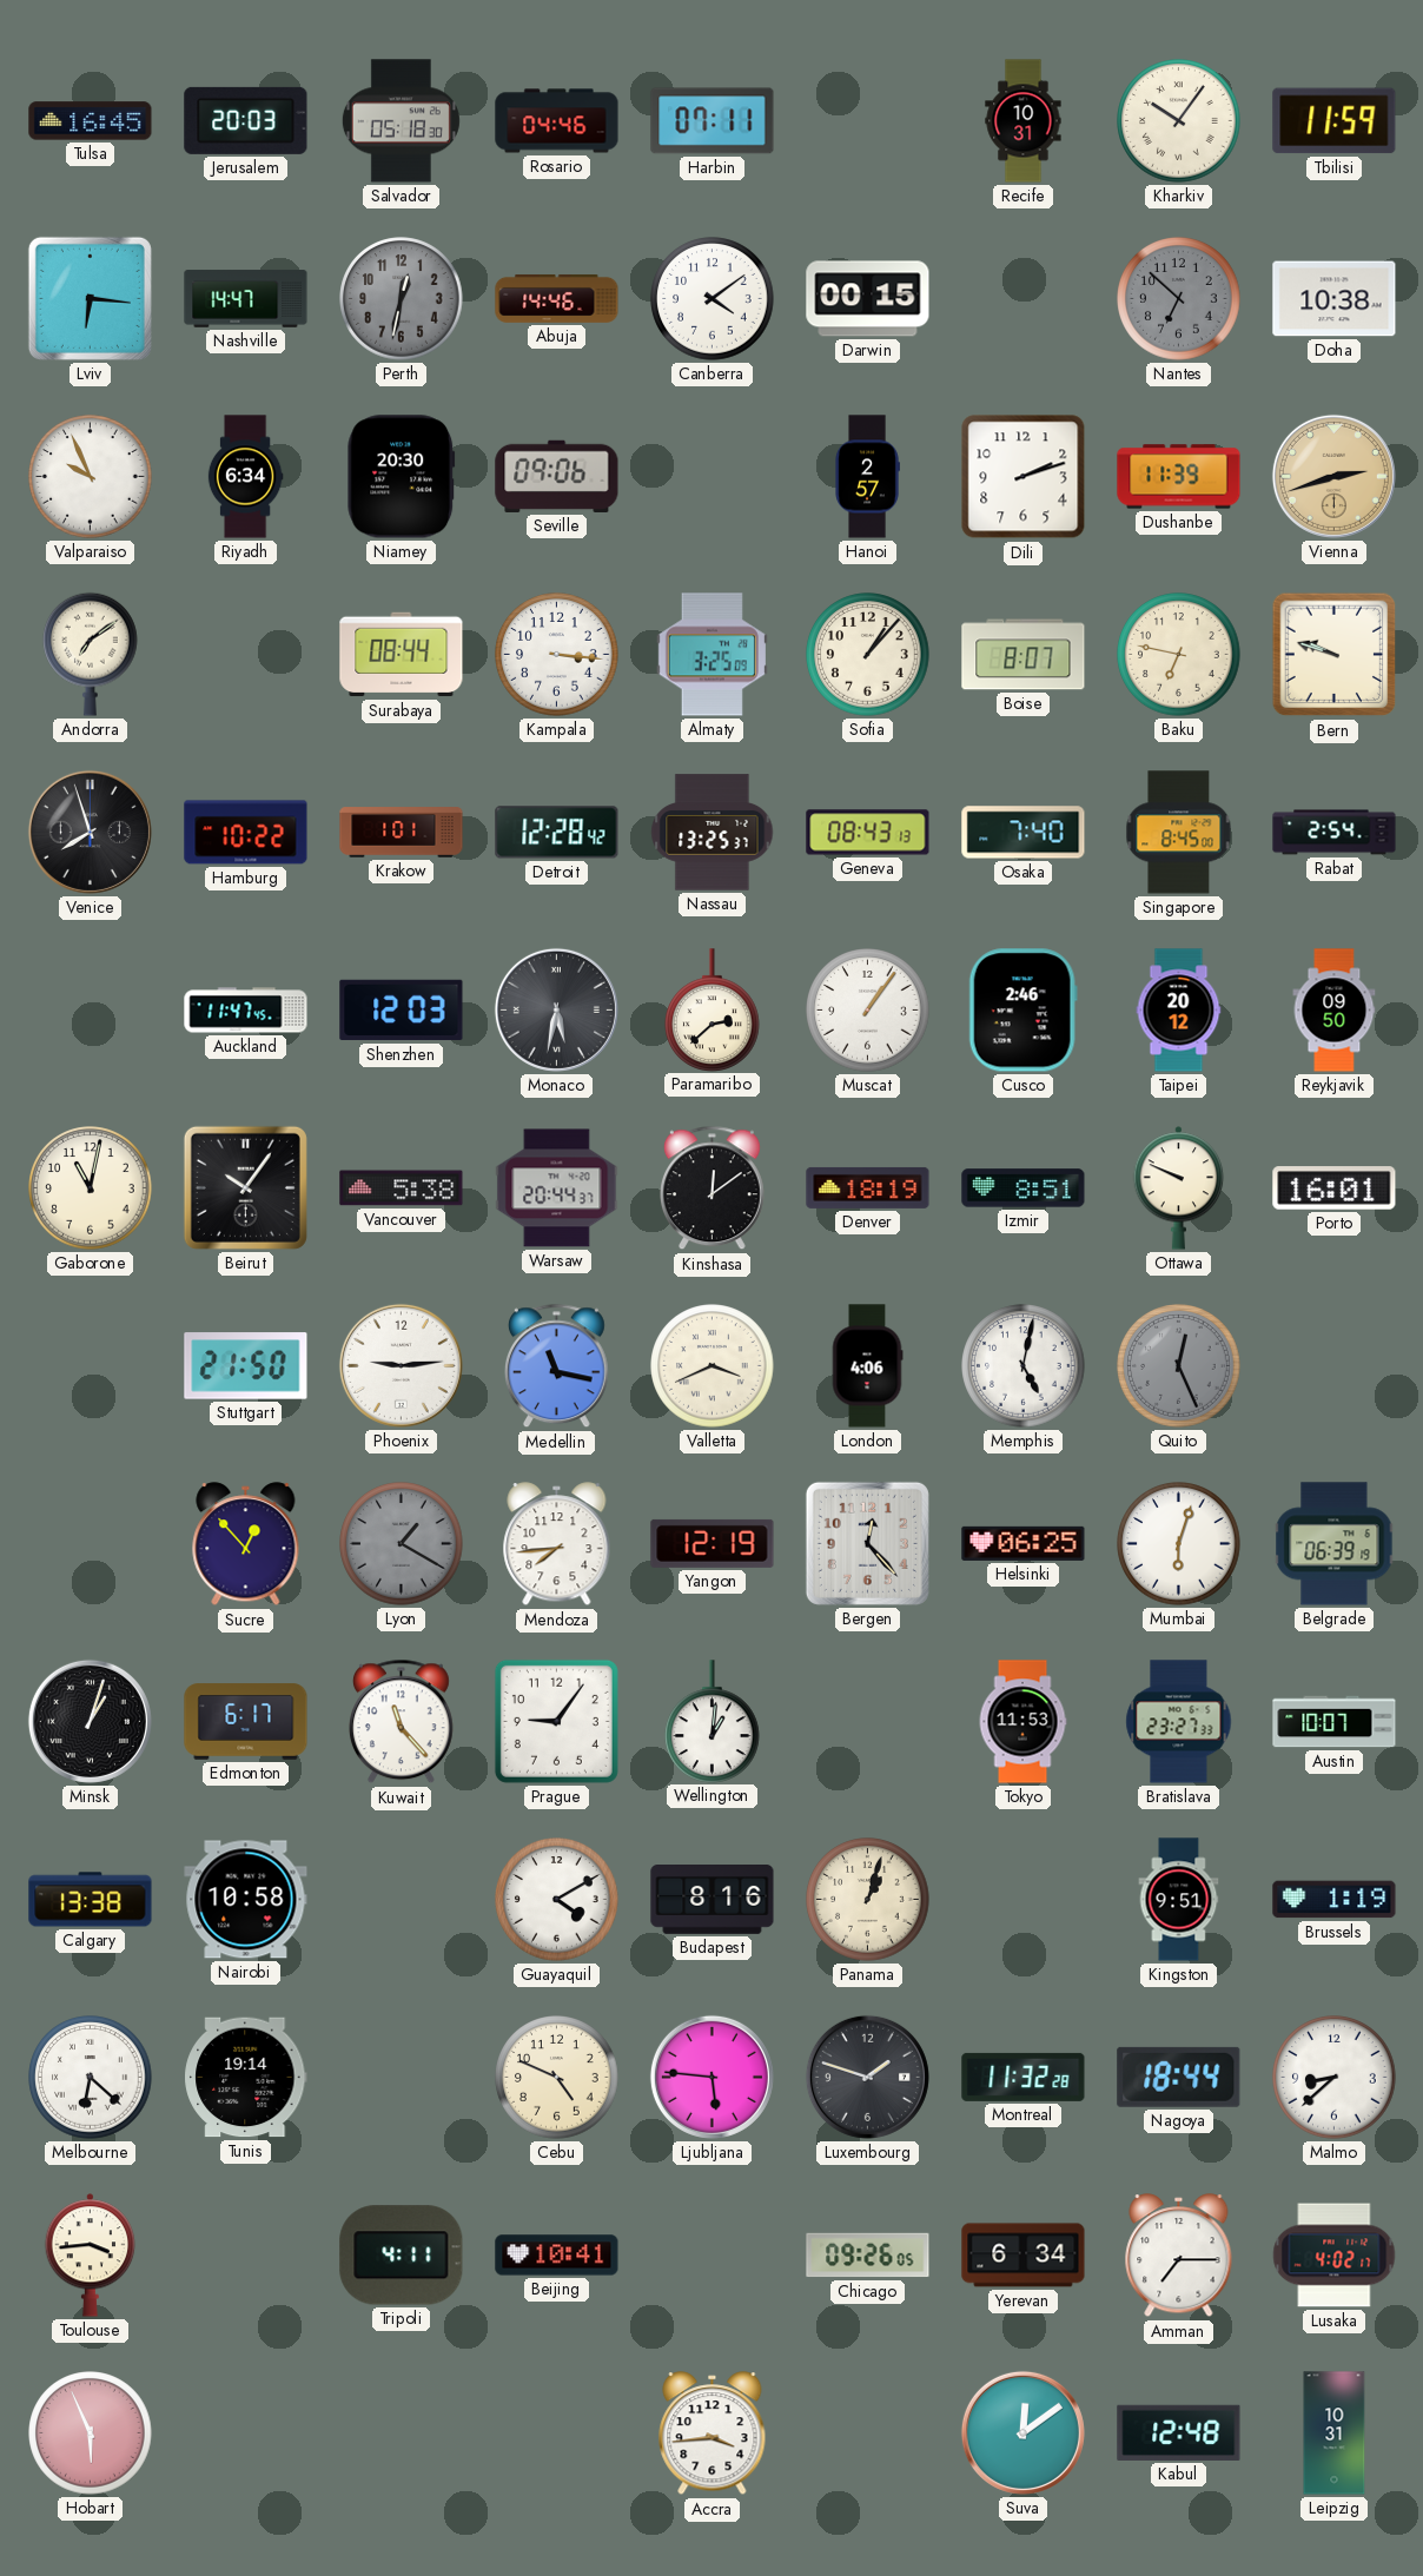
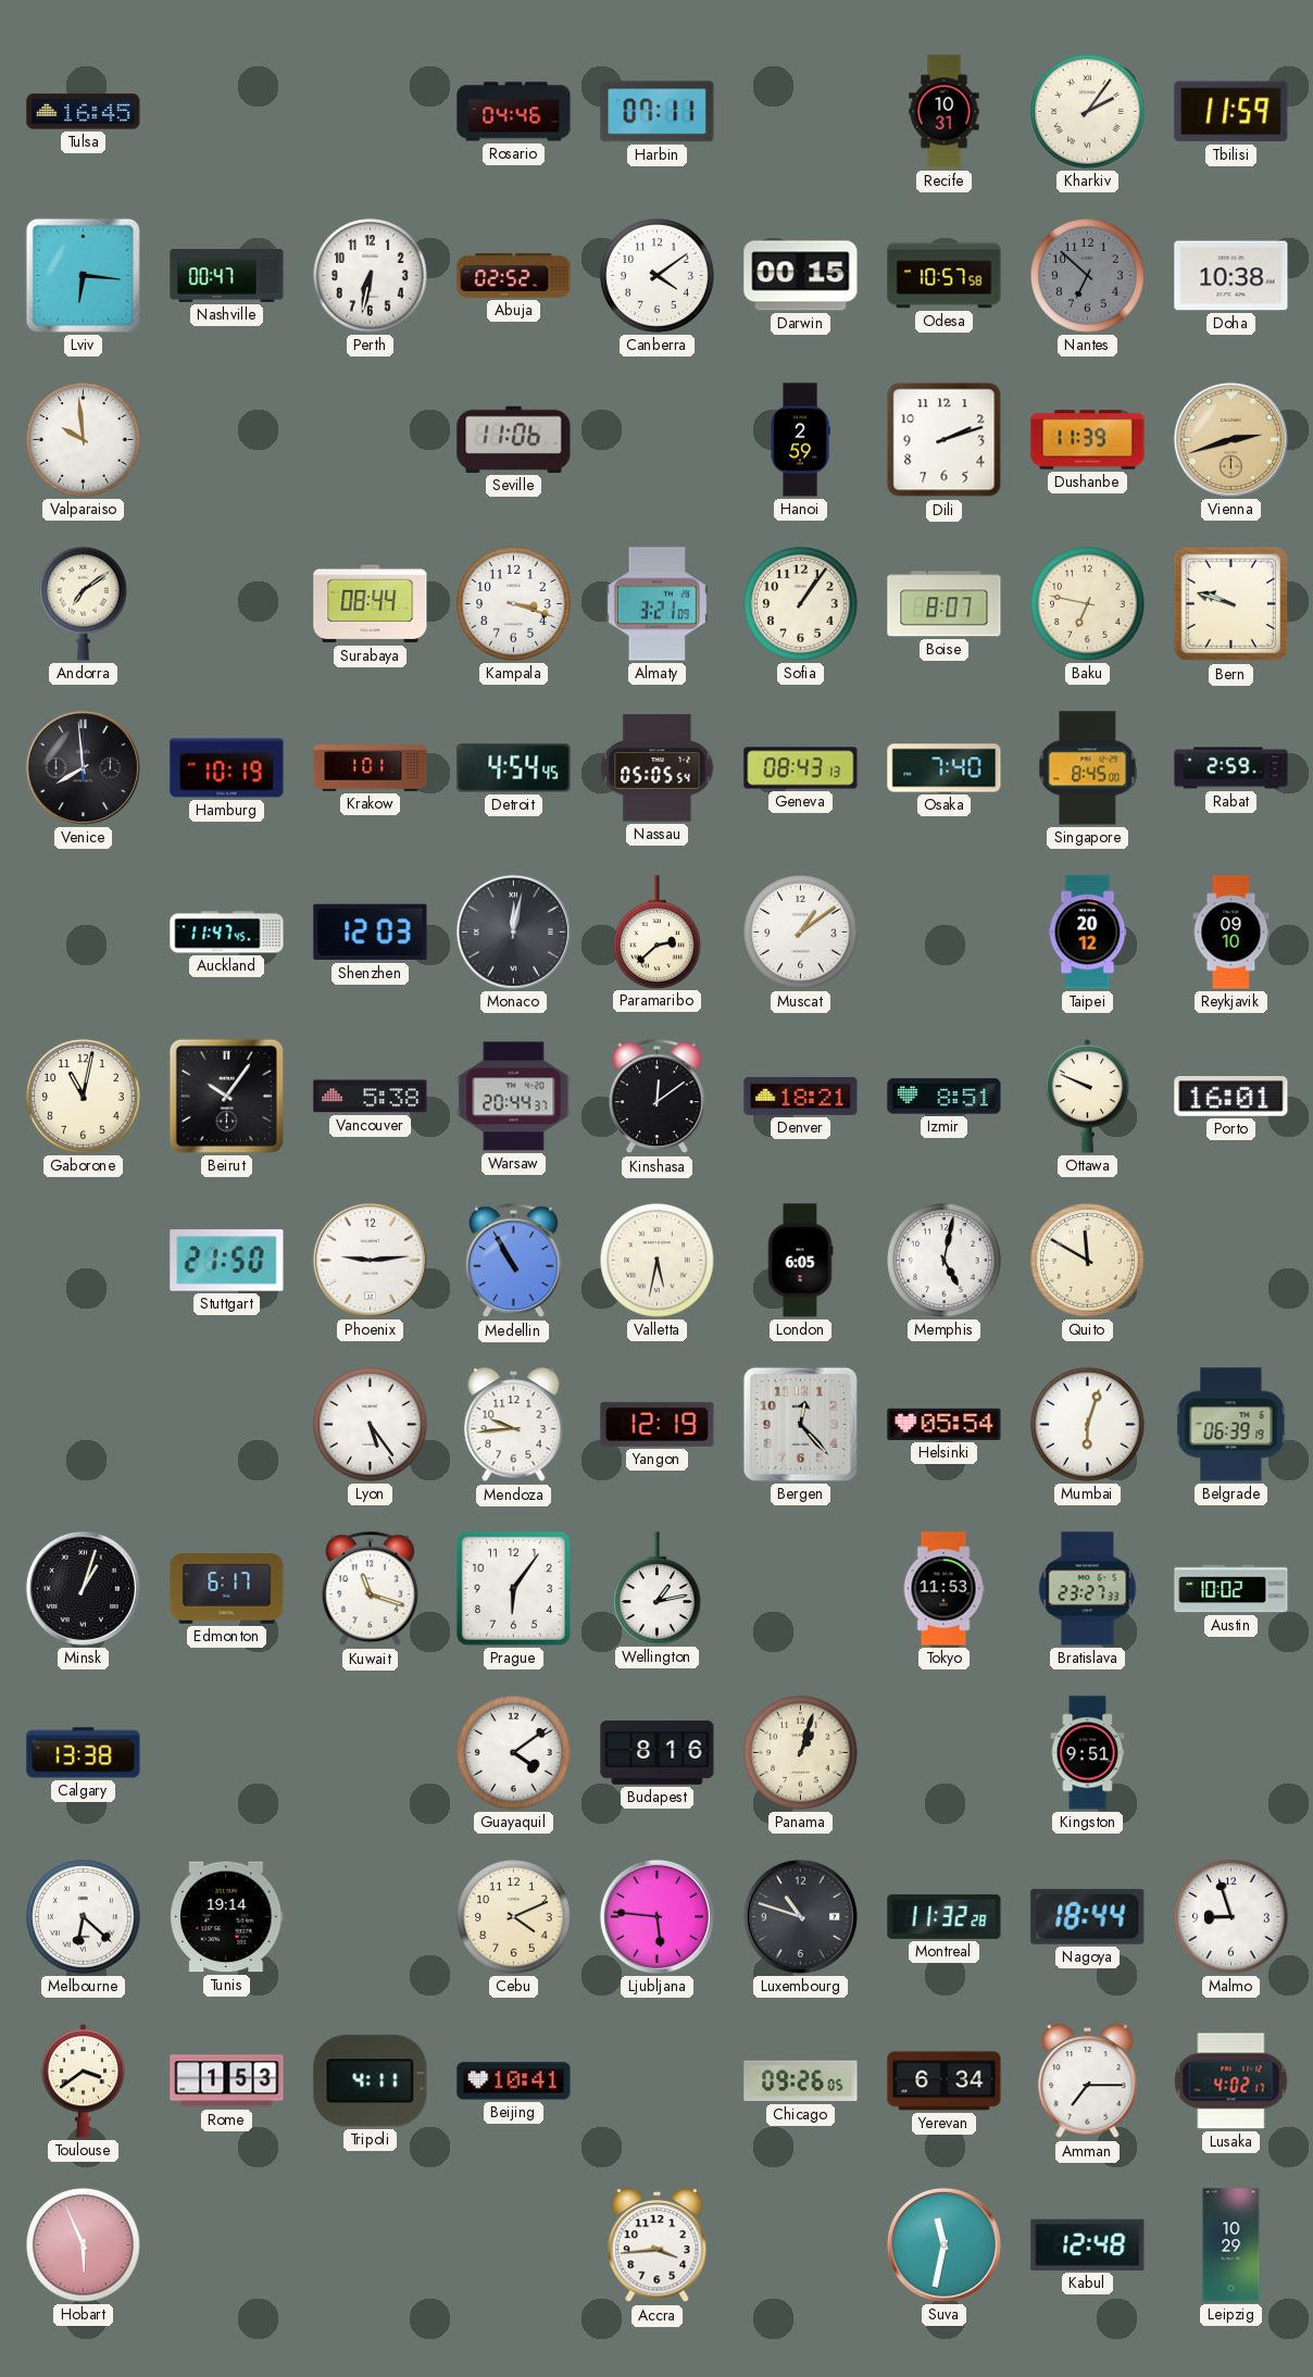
Jerusalem: 20:03 -> none
Salvador: 05:18 -> none
Kharkiv: 10:06 -> 2:06
Nashville: 14:47 -> 00:47
Perth: 12:32 -> 6:32
Perth dial: grey -> white
Abuja: 14:46 -> 02:52
Odesa: none -> 10:57
Valparaiso: 9:56 -> 9:59
Riyadh: 6:34 -> none
Niamey: 20:30 -> none
Seville: 09:06 -> 11:06
Hanoi: 2:57 -> 2:59
Kampala: 3:16 -> 3:18
Almaty: 3:25 -> 3:21
Sofia: 1:07 -> 1:06
Venice: 7:57 -> 7:59
Hamburg: 10:22 -> 10:19
Detroit: 12:28 -> 4:54
Nassau: 13:25 -> 05:05
Rabat: 2:54 -> 2:59
Monaco: 5:32 -> 12:02
Muscat: 1:06 -> 1:09
Cusco: 2:46 -> none
Reykjavik: 09:50 -> 09:10
Denver: 18:19 -> 18:21
Medellin: 11:17 -> 10:55
Valletta: 3:41 -> 5:32
London: 4:06 -> 6:05
Quito: 12:26 -> 11:50
Quito dial: grey -> cream
Sucre: 12:53 -> none
Lyon: 1:20 -> 5:24
Lyon dial: grey -> white
Mendoza: 7:44 -> 9:44
Helsinki: 06:25 -> 05:54
Kuwait: 11:23 -> 11:18
Prague: 9:06 -> 6:06
Wellington: 1:01 -> 1:13
Austin: 10:07 -> 10:02
Nairobi: 10:58 -> none
Guayaquil: 4:10 -> 4:09
Brussels: 1:19 -> none
Cebu: 4:49 -> 4:11
Luxembourg: 1:48 -> 10:48
Malmo: 8:38 -> 8:57
Toulouse: 3:44 -> 3:39
Rome: none -> 1:53
Suva: 12:09 -> 11:32
Leipzig: 10:31 -> 10:29
